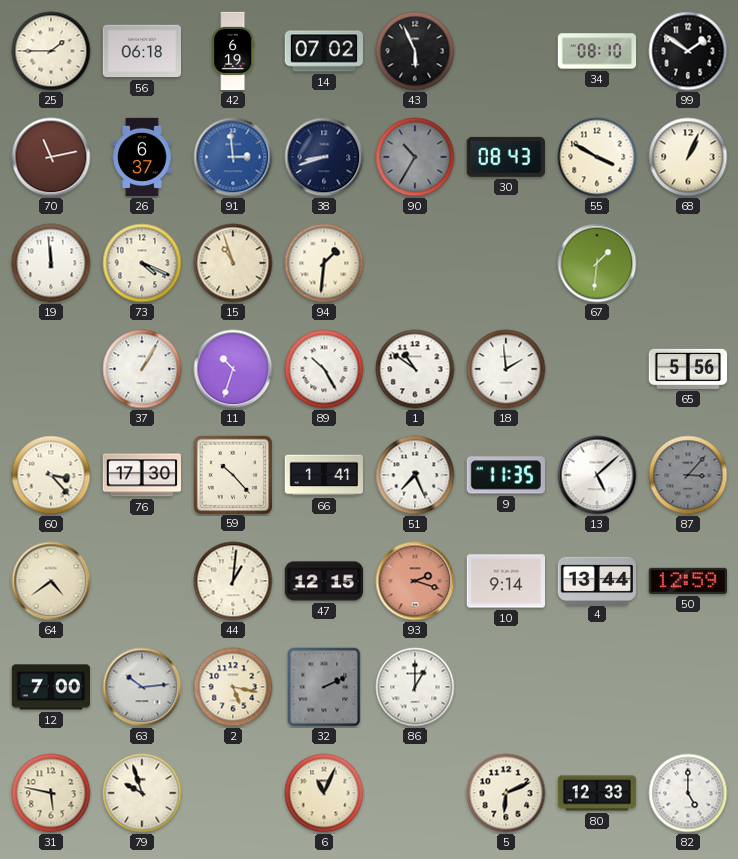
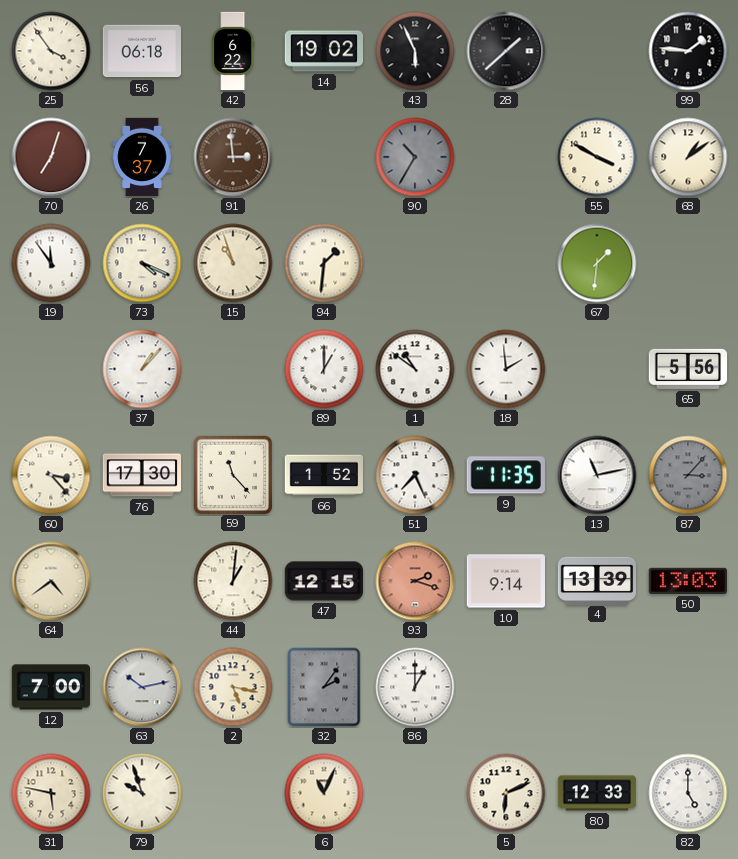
25: 1:45 -> 3:54
42: 6:19 -> 6:22
14: 07:02 -> 19:02
28: none -> 1:38
34: 08:10 -> none
99: 1:51 -> 1:46
70: 11:13 -> 7:03
26: 6:37 -> 7:37
91 dial: blue -> brown
38: 8:42 -> none
30: 08:43 -> none
68: 1:04 -> 1:09
19: 11:59 -> 11:54
37: 1:05 -> 1:07
11: 10:33 -> none
89: 10:25 -> 1:00
59: 10:23 -> 11:23
66: 1:41 -> 1:52
13: 5:08 -> 11:13
4: 13:44 -> 13:39
50: 12:59 -> 13:03
63: 10:14 -> 10:13
32: 2:11 -> 2:06
